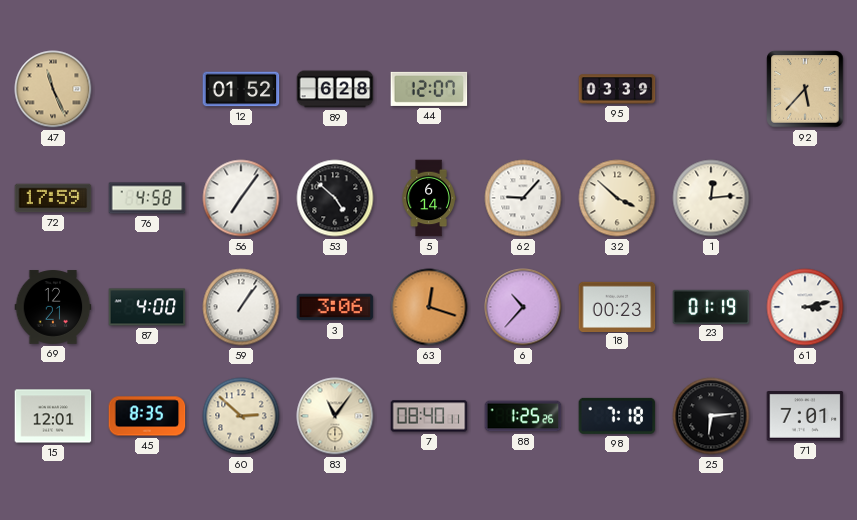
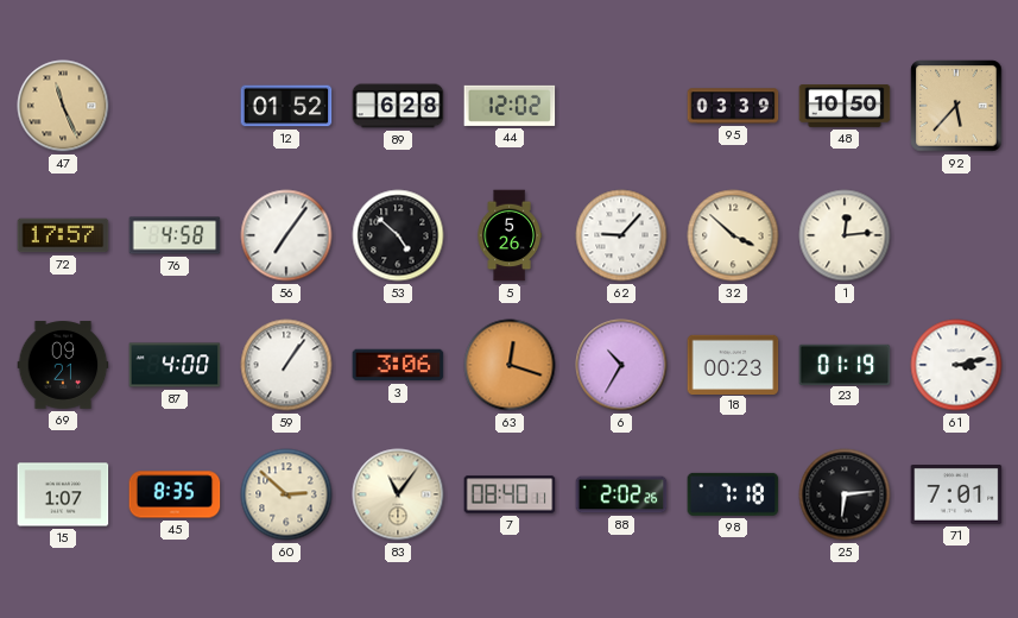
44: 12:07 -> 12:02
48: none -> 10:50
72: 17:59 -> 17:57
5: 6:14 -> 5:26
69: 12:21 -> 09:21
6: 10:37 -> 10:35
15: 12:01 -> 1:07
88: 1:25 -> 2:02
